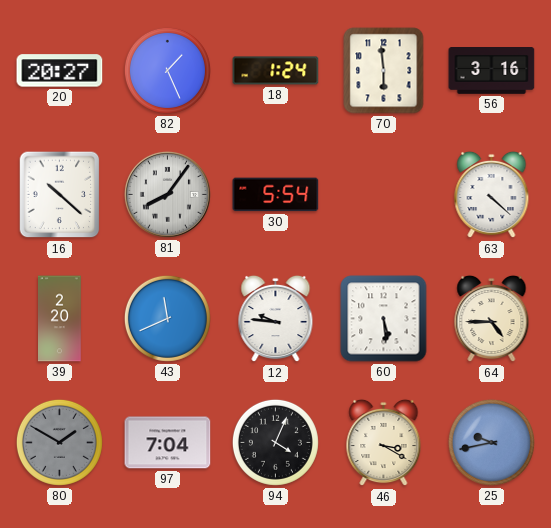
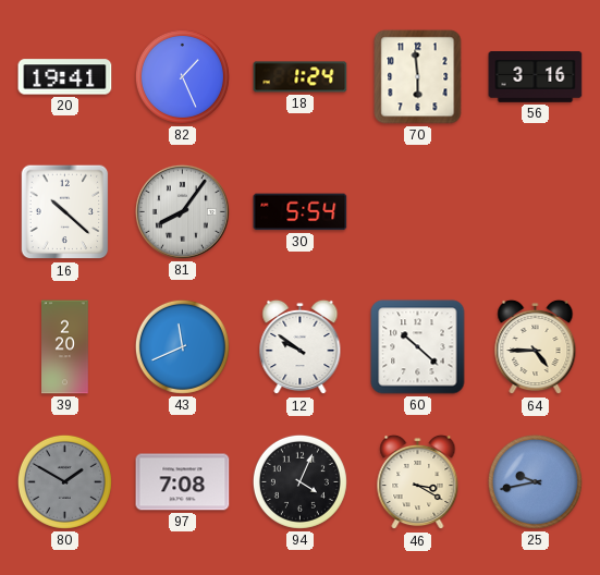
20: 20:27 -> 19:41
63: 4:22 -> none
12: 9:46 -> 9:51
60: 5:29 -> 10:22
97: 7:04 -> 7:08
